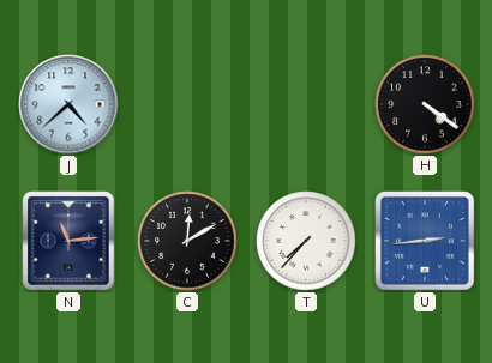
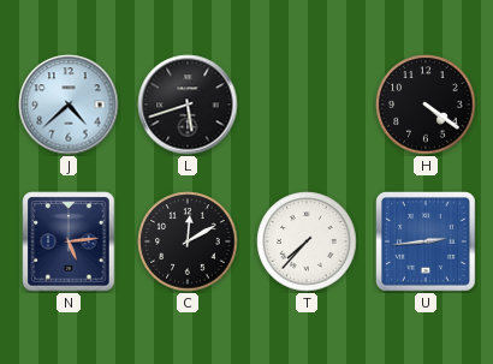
L: none -> 5:42
N: 11:14 -> 5:14
